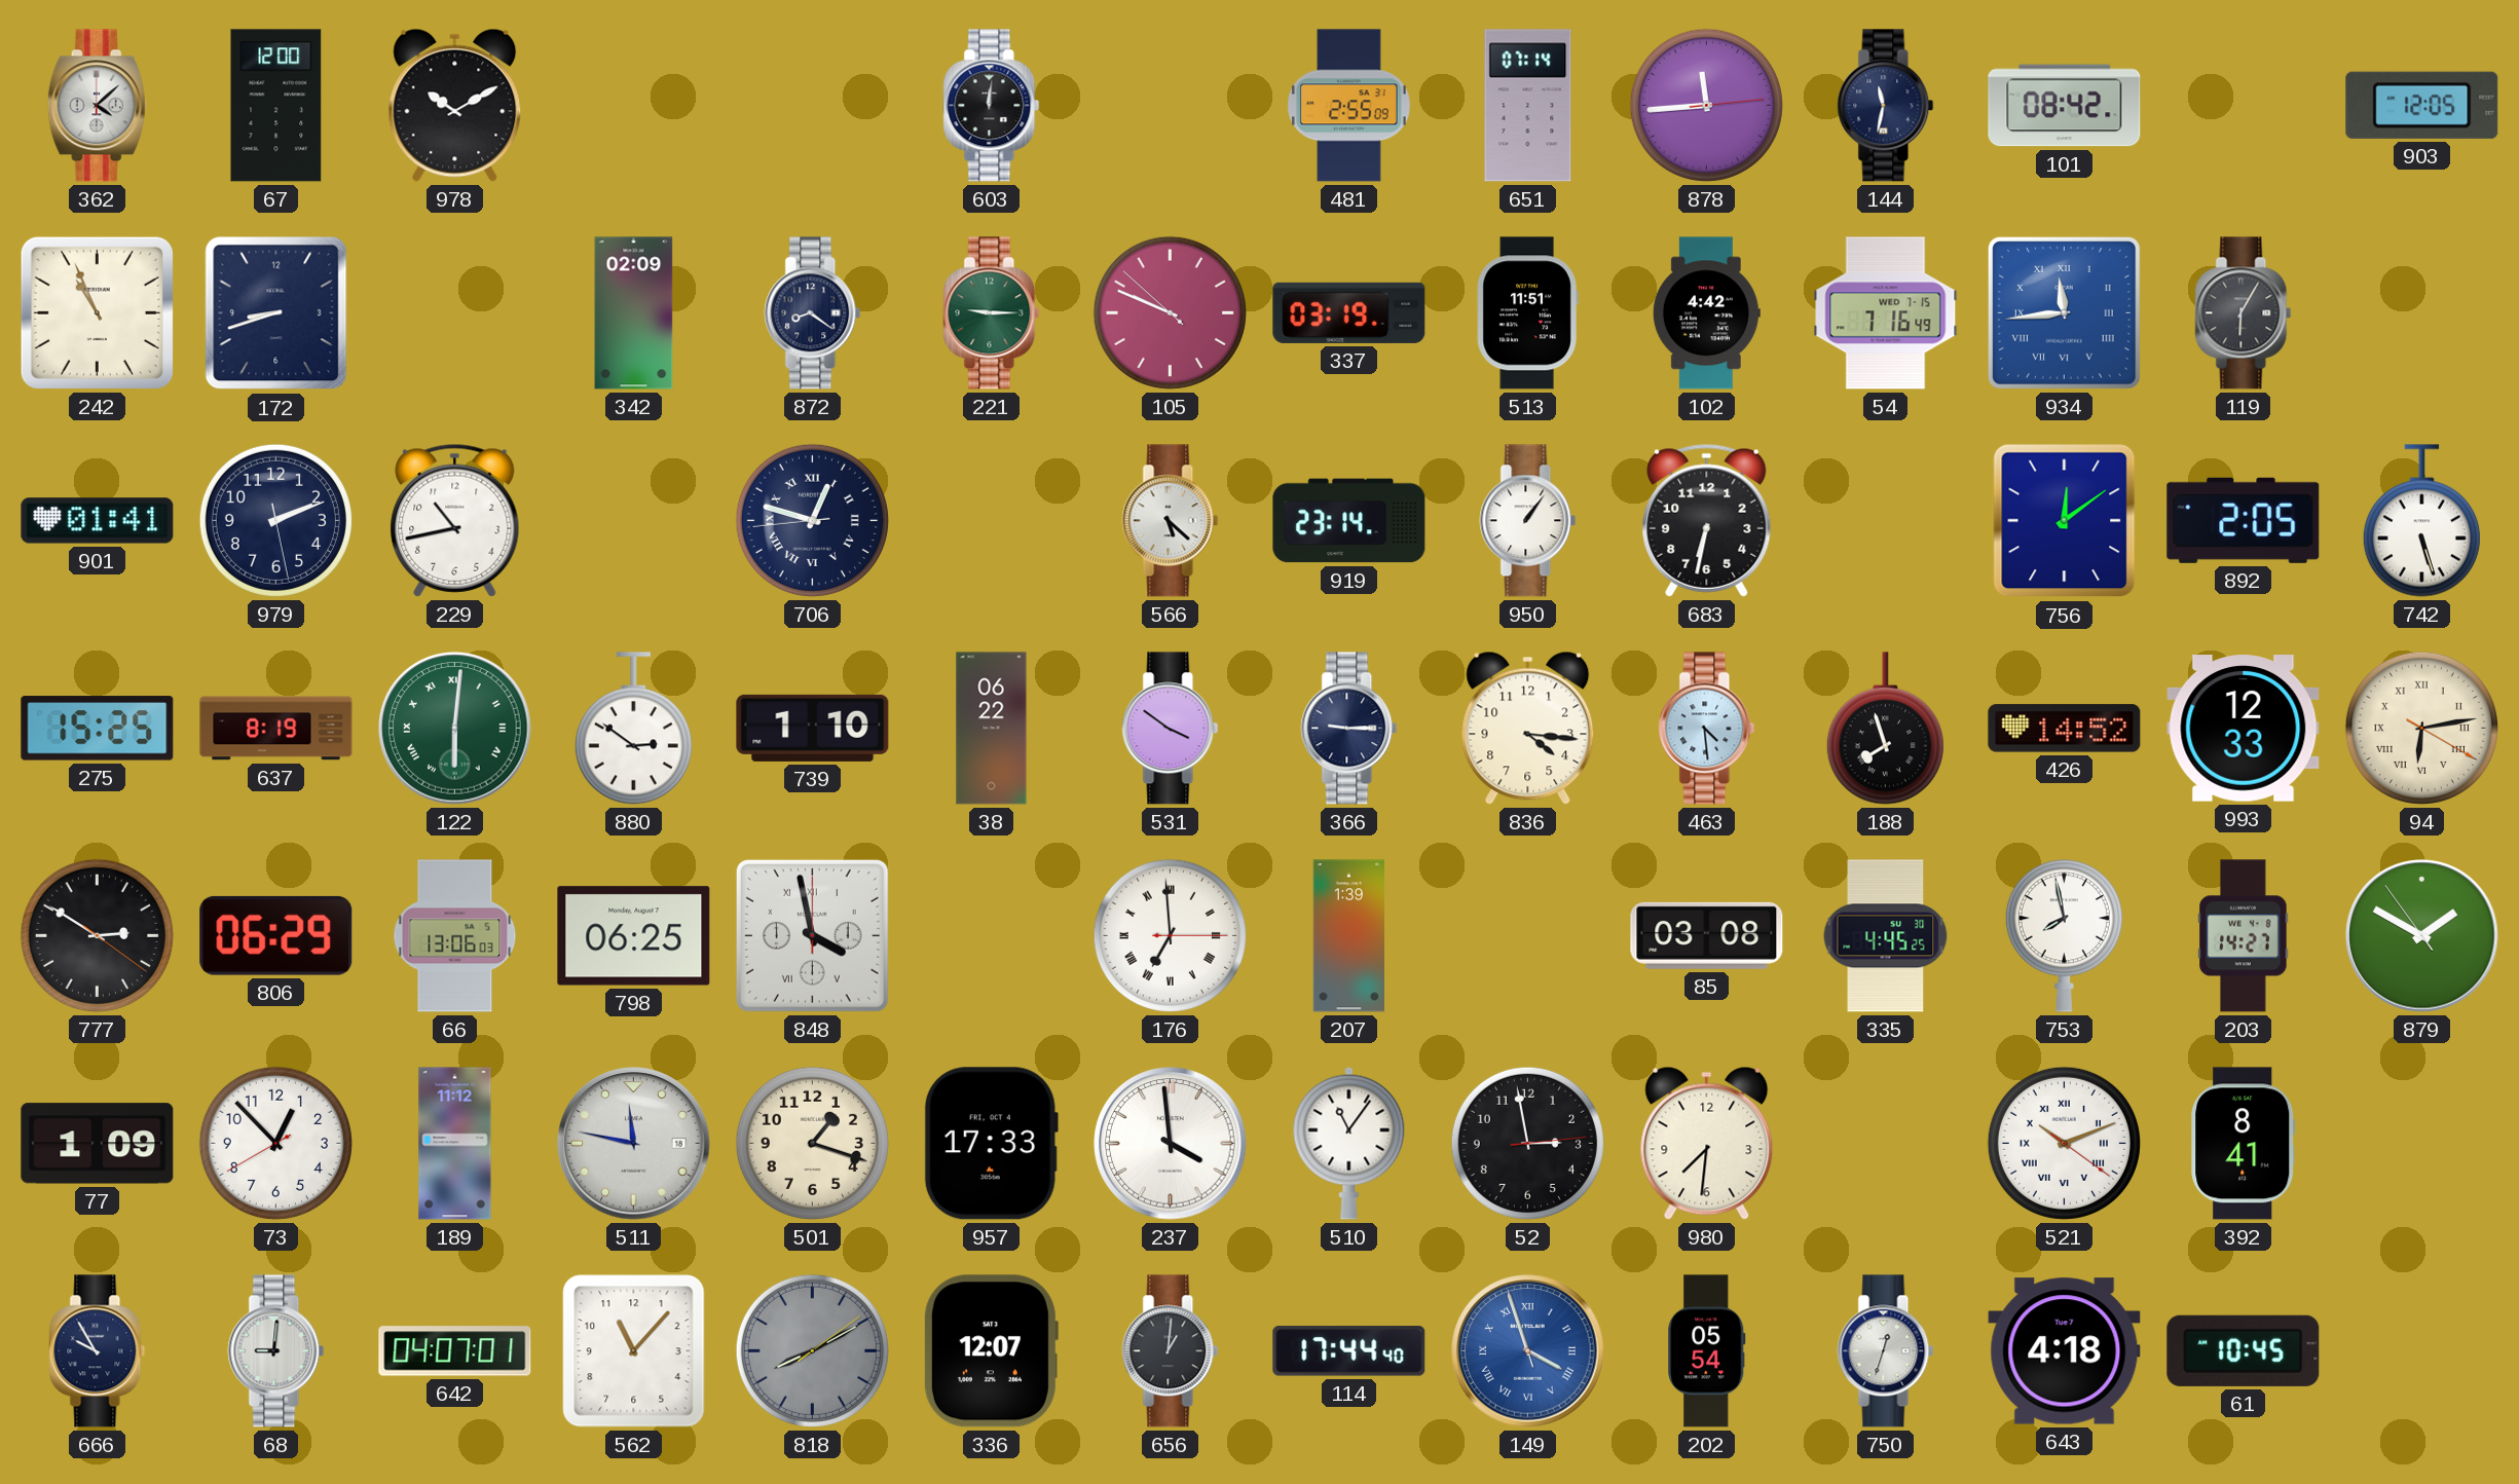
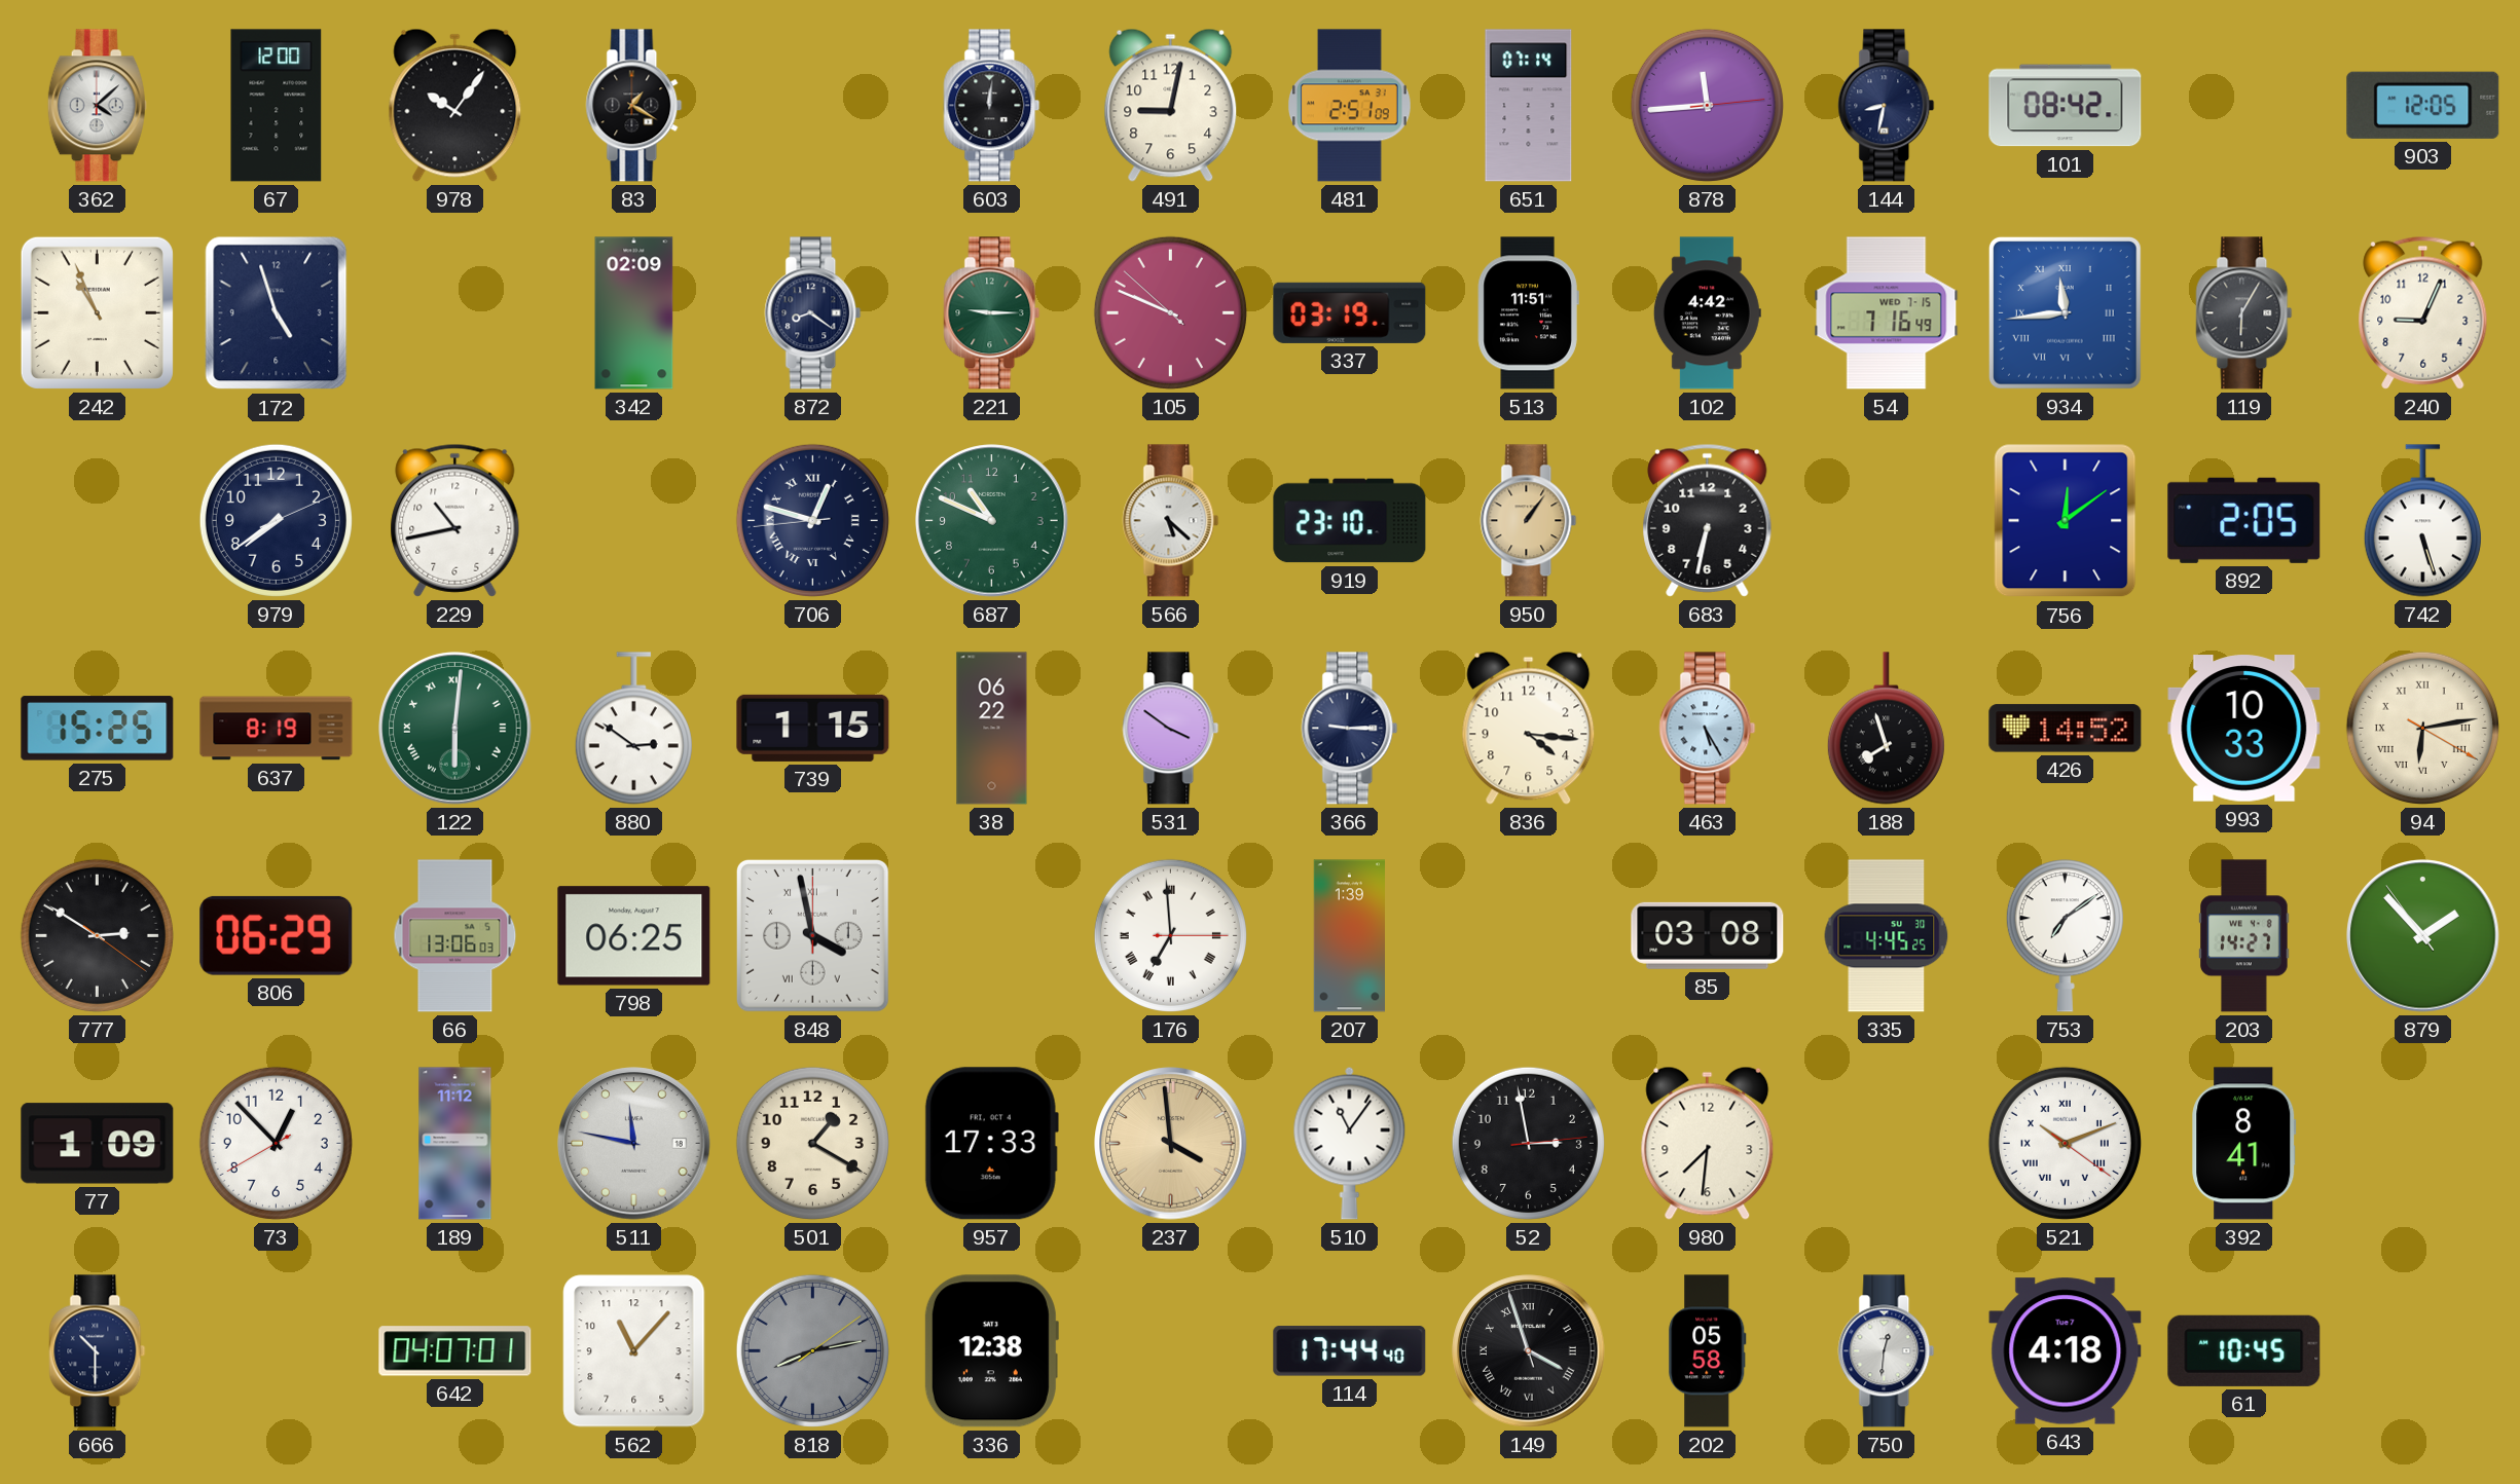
978: 10:10 -> 10:06
83: none -> 1:20
491: none -> 9:02
481: 2:55 -> 2:51
144: 11:32 -> 8:32
172: 8:42 -> 4:57
240: none -> 9:04
901: 01:41 -> none
979: 2:11 -> 7:39
687: none -> 10:49
919: 23:14 -> 23:10
950 dial: white -> champagne
739: 1:10 -> 1:15
463: 4:29 -> 5:25
993: 12:33 -> 10:33
753: 7:58 -> 7:09
879: 1:49 -> 1:52
501: 1:18 -> 1:20
237 dial: white -> champagne
666: 9:55 -> 10:30
68: 9:01 -> none
818: 8:10 -> 8:13
336: 12:07 -> 12:38
656: 1:01 -> none
149 dial: blue -> black
202: 05:54 -> 05:58
750: 12:33 -> 12:31
